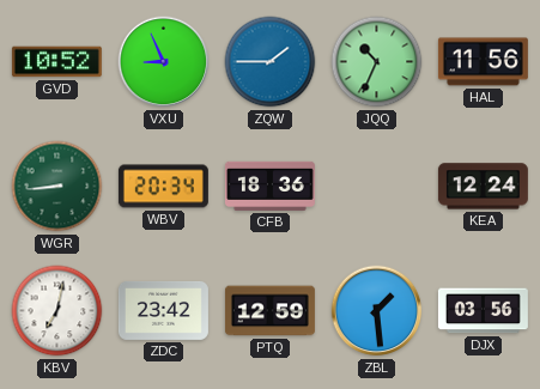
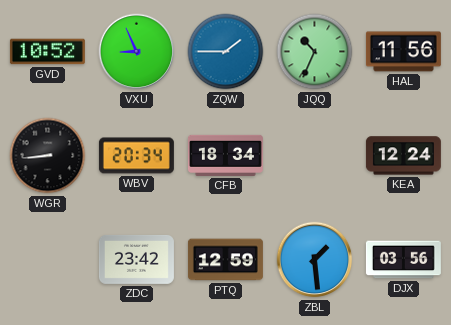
WGR dial: green -> black
CFB: 18:36 -> 18:34
KBV: 7:02 -> none
